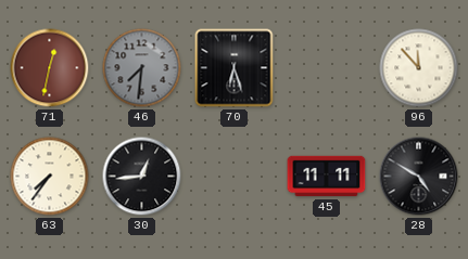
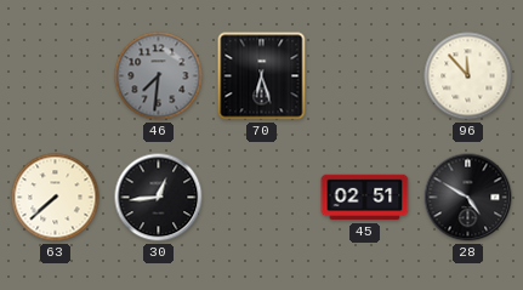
71: 12:32 -> none
63: 7:36 -> 7:38
45: 11:11 -> 02:51
